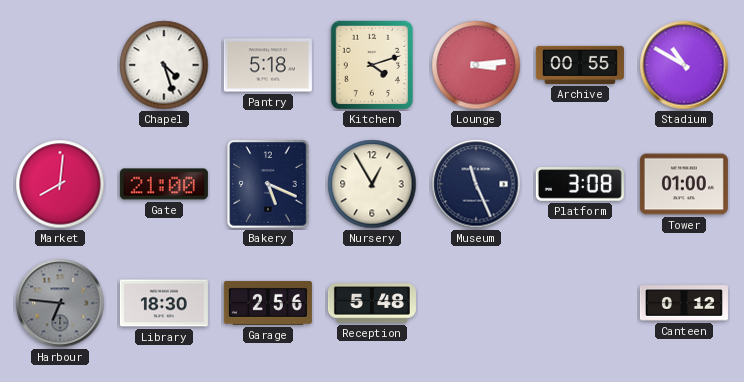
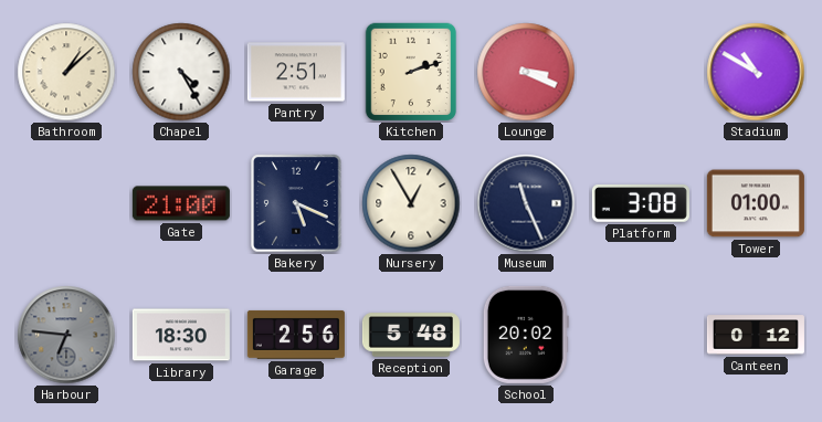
Bathroom: none -> 1:08
Chapel: 4:27 -> 4:25
Pantry: 5:18 -> 2:51
Kitchen: 4:12 -> 2:12
Lounge: 3:14 -> 3:19
Archive: 00:55 -> none
Market: 8:01 -> none
School: none -> 20:02
